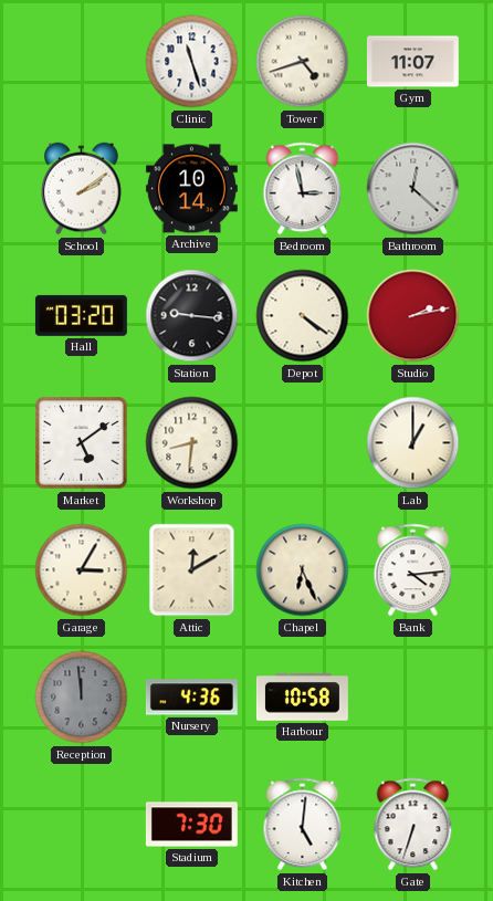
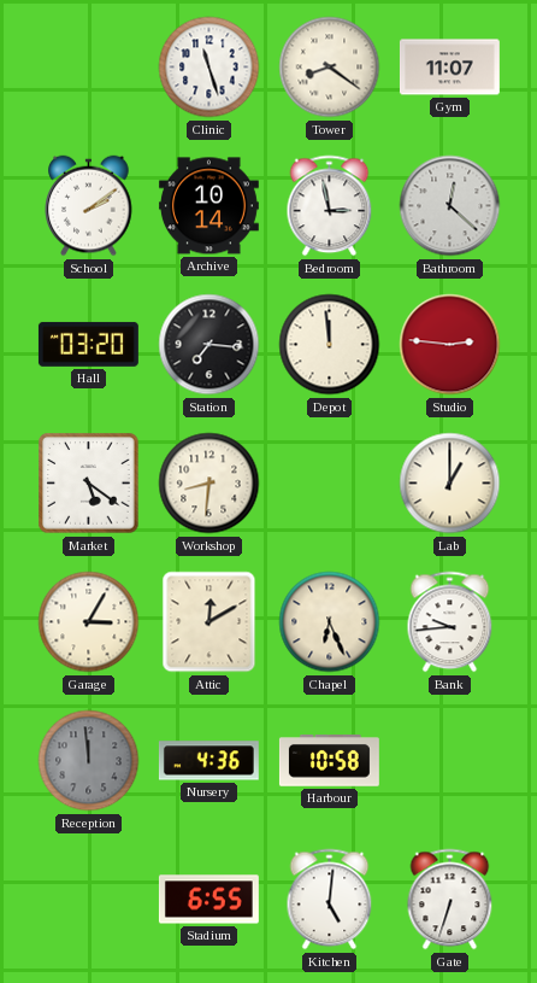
Tower: 4:42 -> 8:21
Station: 9:16 -> 7:16
Depot: 4:21 -> 11:59
Studio: 2:13 -> 2:46
Market: 5:09 -> 5:21
Bank: 4:14 -> 9:44
Stadium: 7:30 -> 6:55
